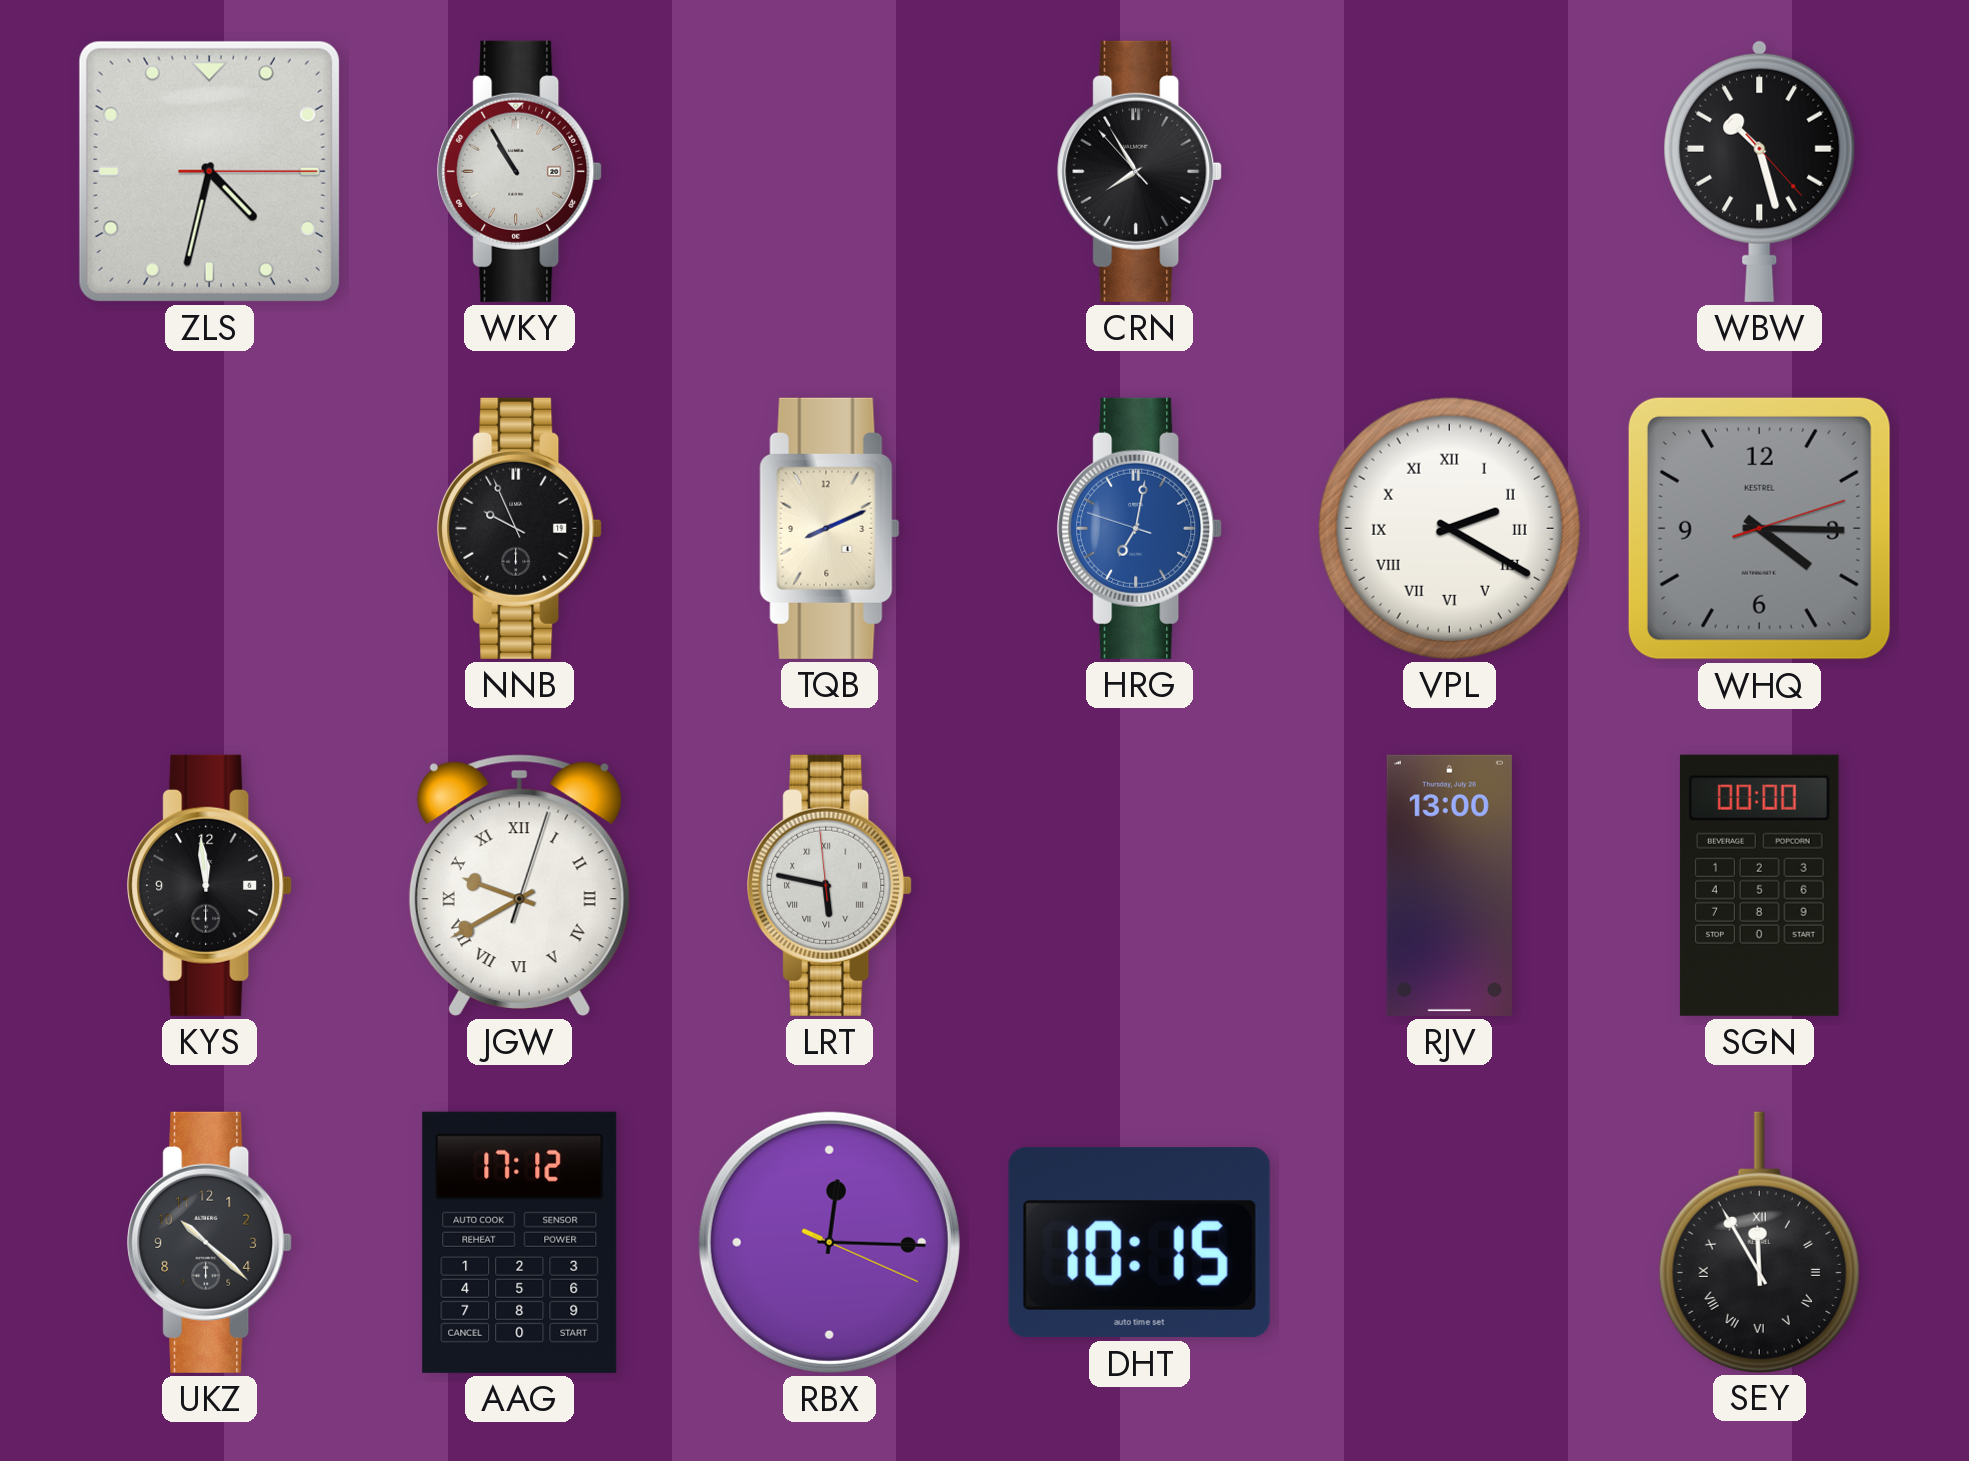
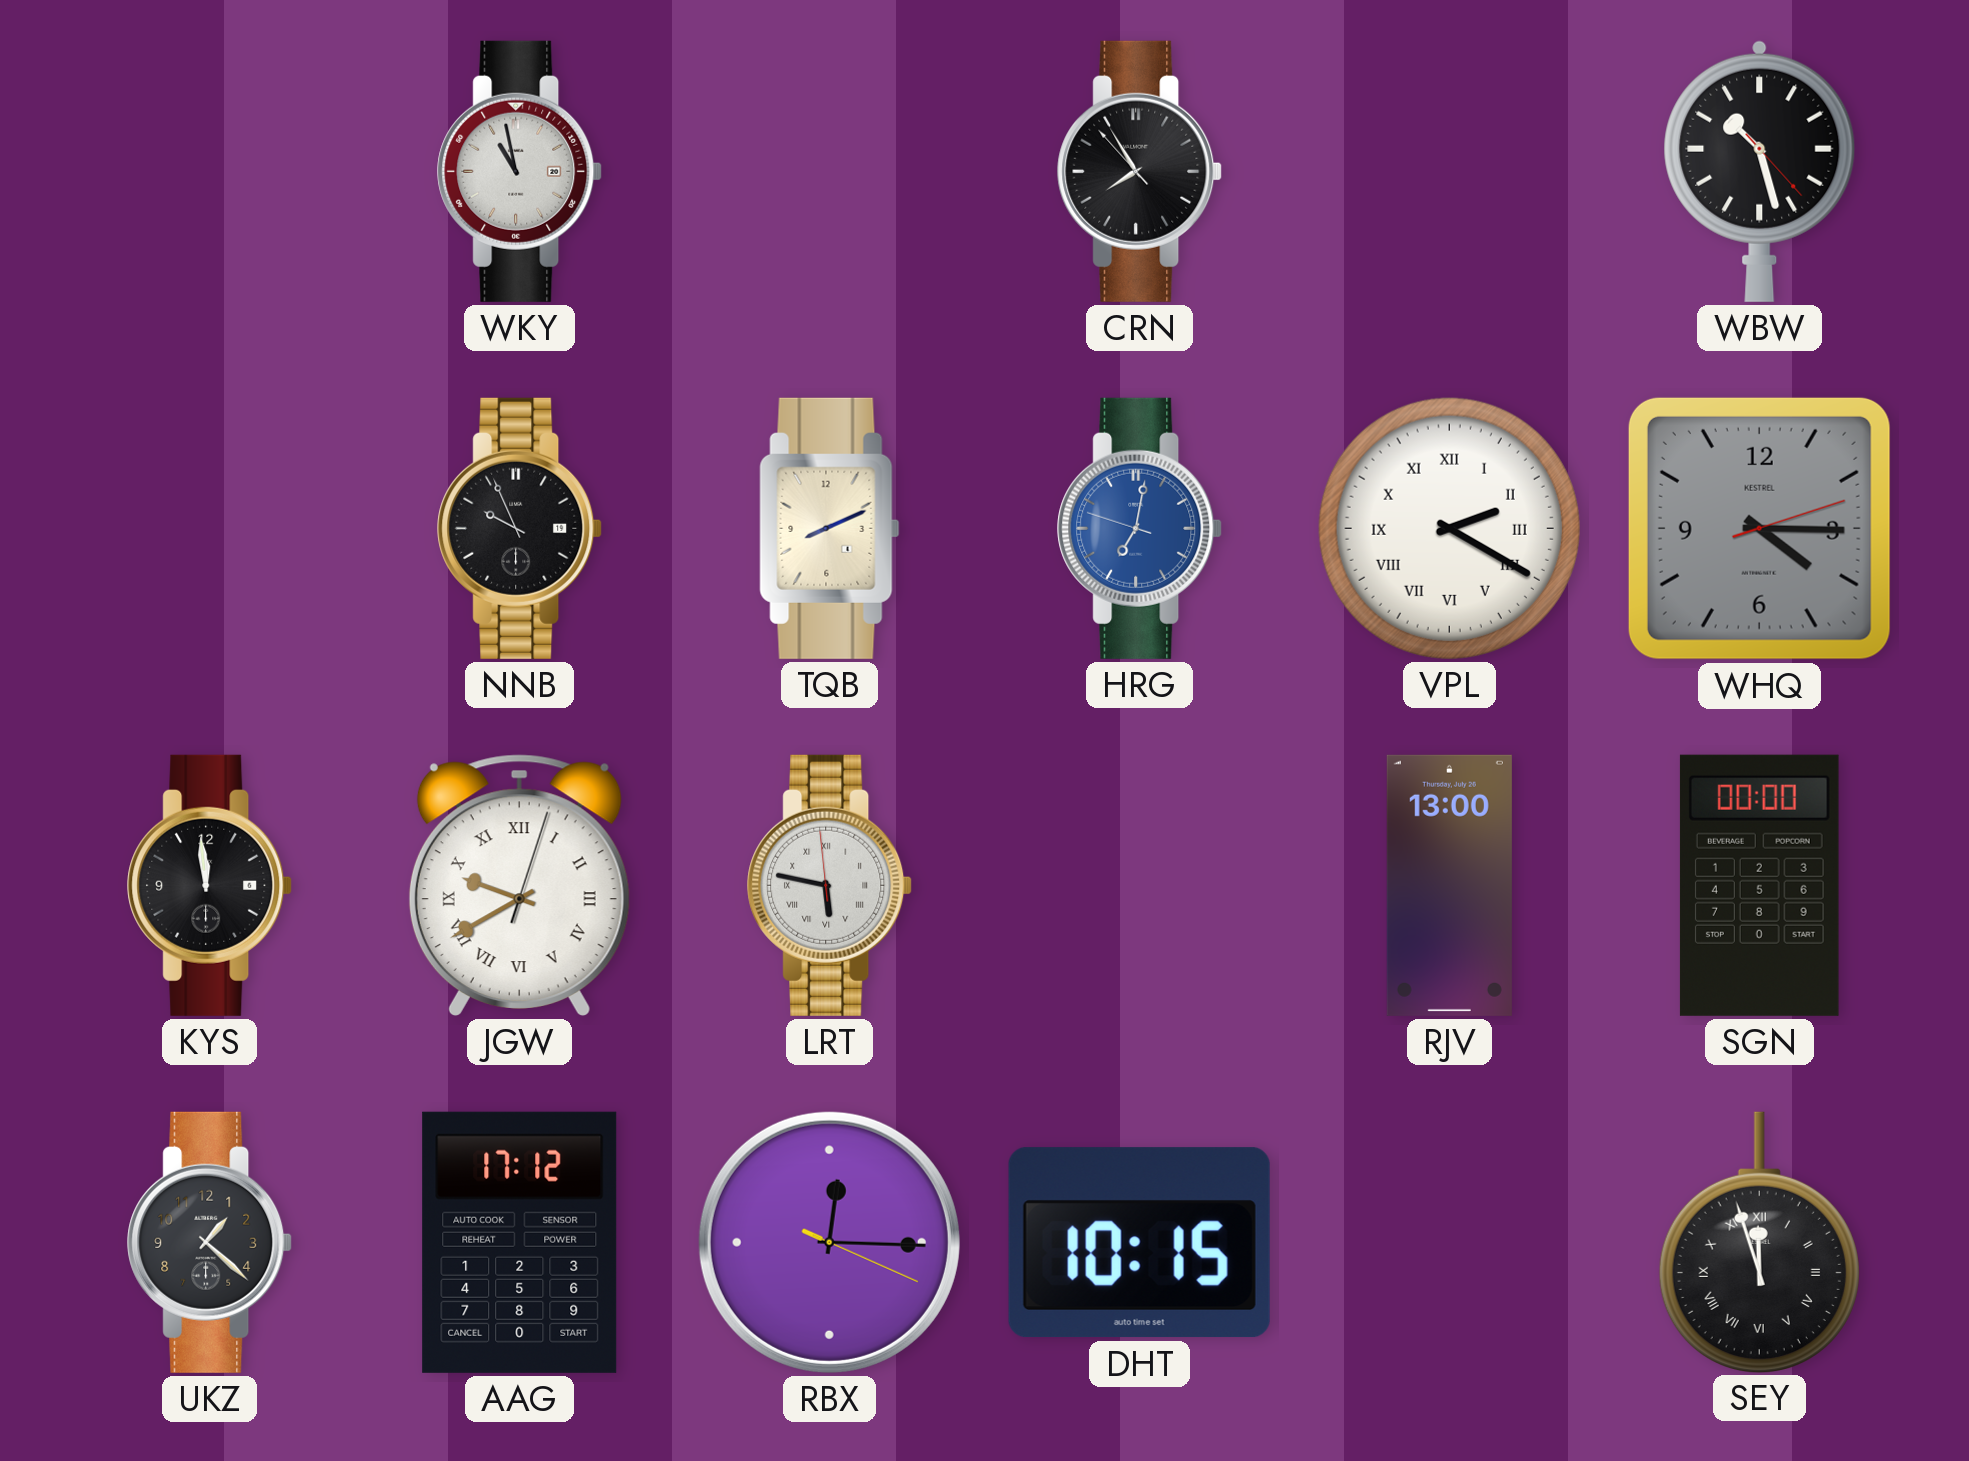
ZLS: 4:32 -> none
WKY: 10:55 -> 10:58
UKZ: 10:22 -> 1:22
SEY: 11:55 -> 11:57
